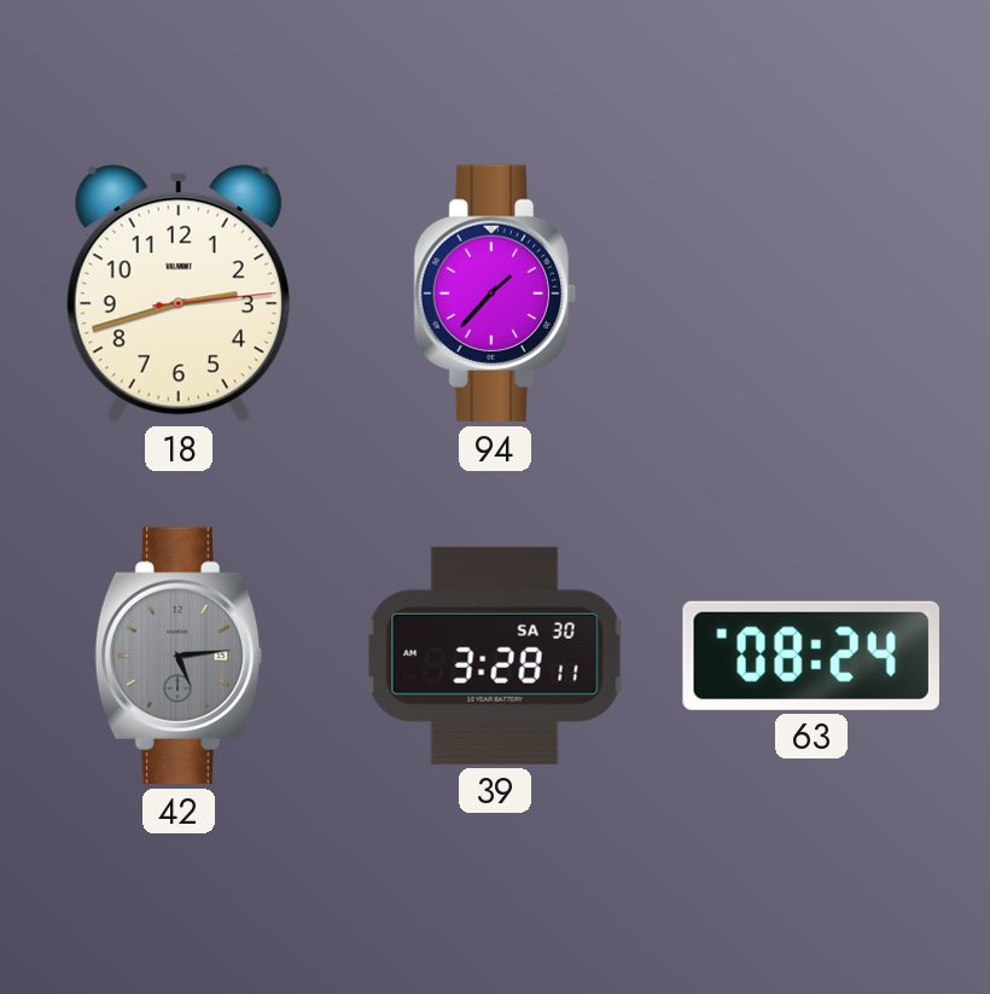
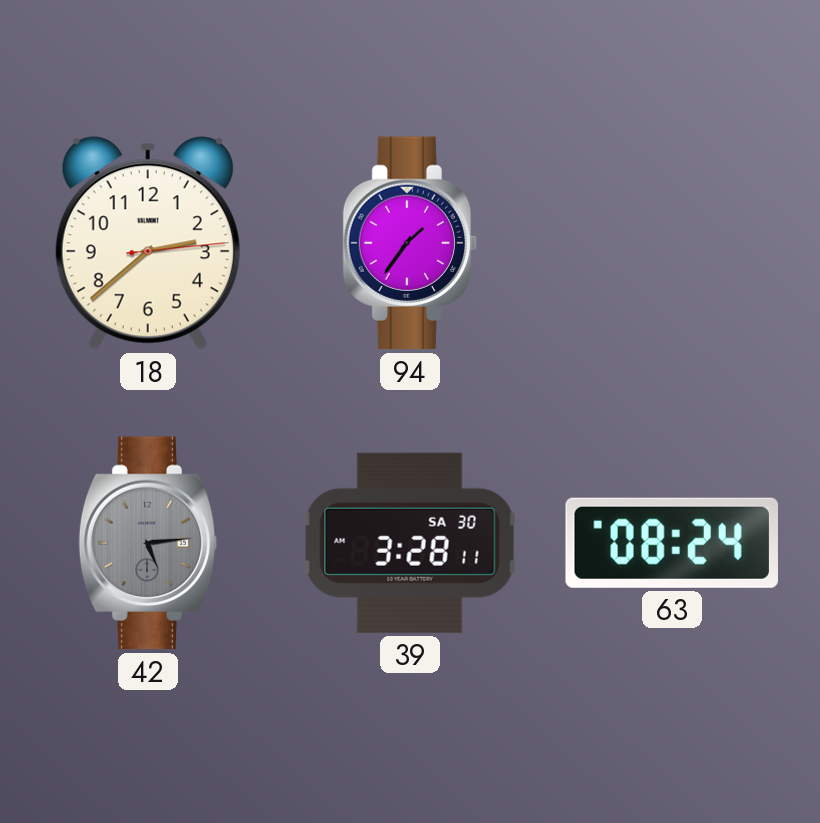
18: 2:42 -> 2:38
94: 1:37 -> 1:36
